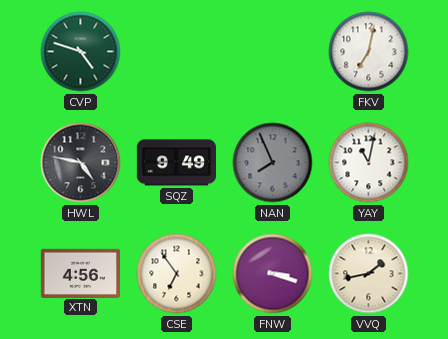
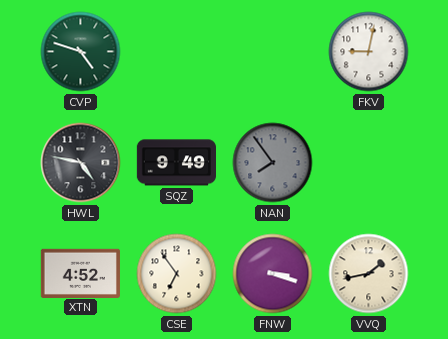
FKV: 7:02 -> 9:02
NAN: 7:56 -> 7:54
YAY: 11:02 -> none
XTN: 4:56 -> 4:52
